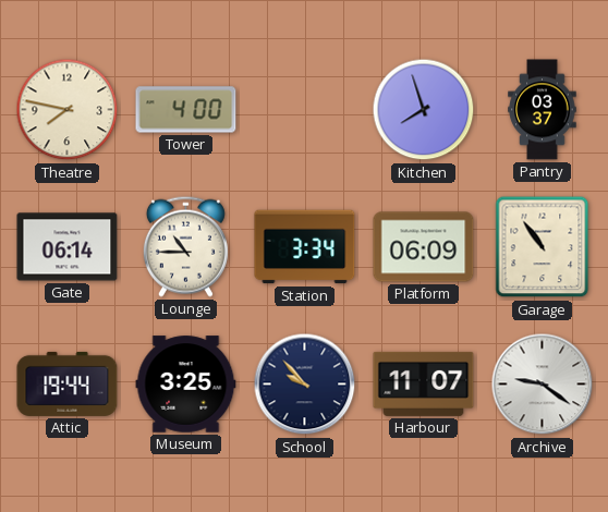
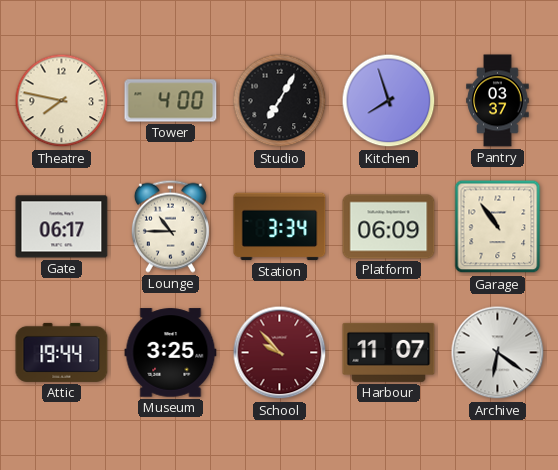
Studio: none -> 7:05
Gate: 06:14 -> 06:17
School dial: navy -> burgundy
Archive: 9:21 -> 6:21
